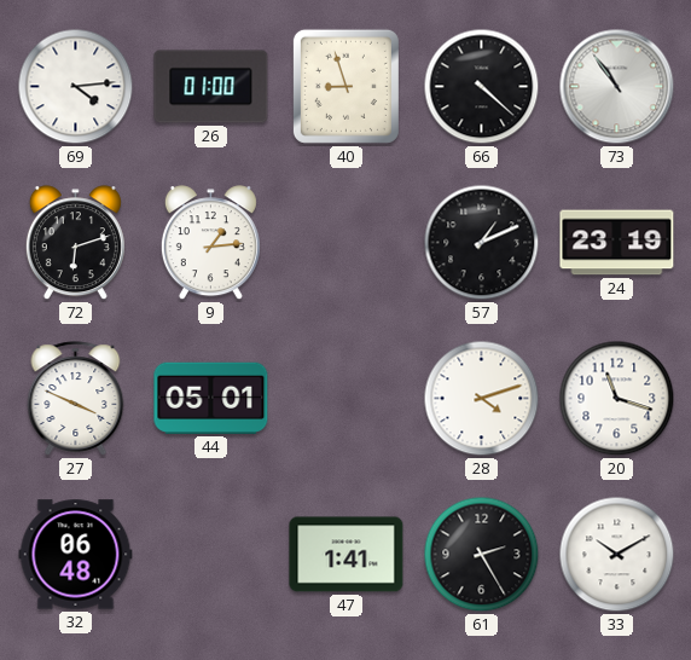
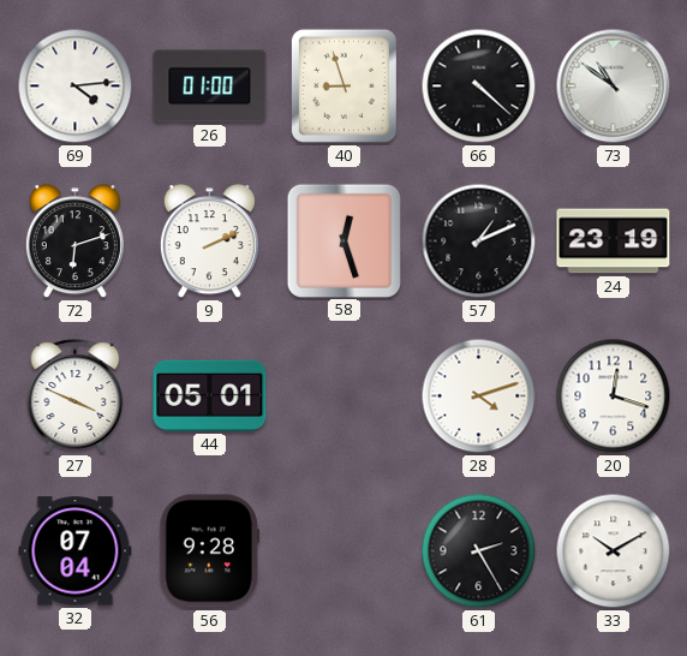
73: 10:54 -> 10:51
9: 1:14 -> 2:11
58: none -> 12:27
20: 11:18 -> 12:18
32: 06:48 -> 07:04
56: none -> 9:28
47: 1:41 -> none
